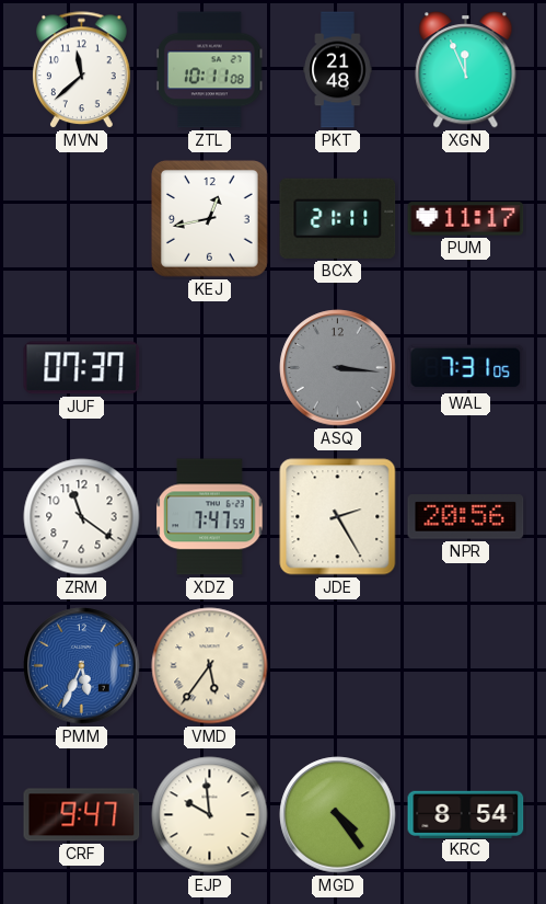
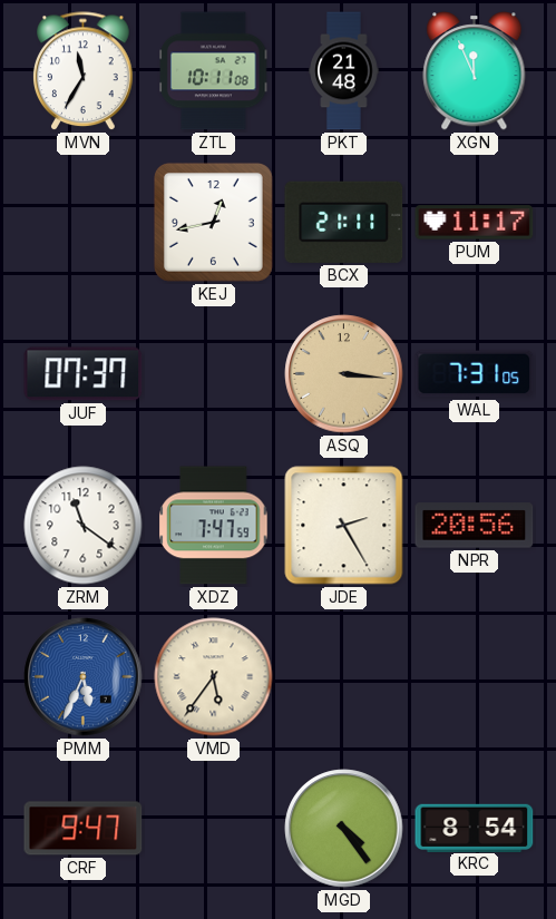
MVN: 11:38 -> 11:35
ASQ dial: grey -> champagne
EJP: 9:59 -> none
